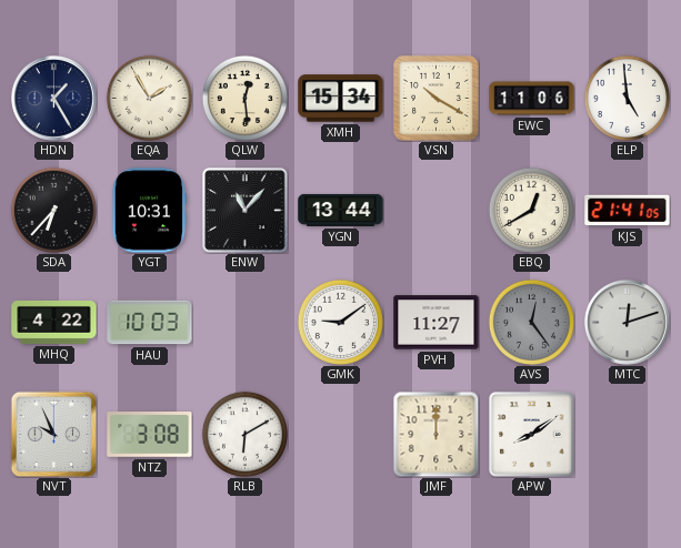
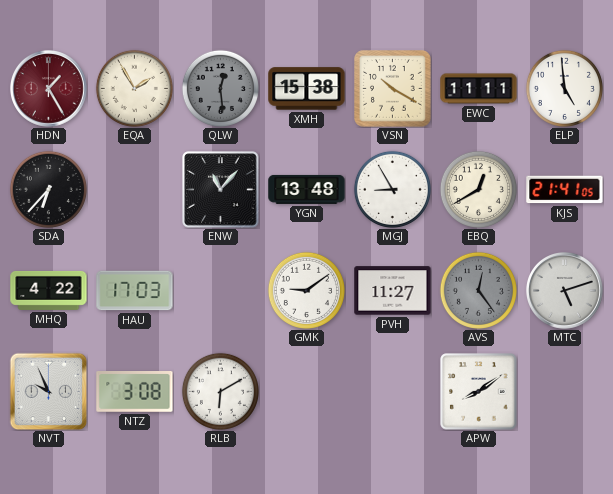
HDN dial: navy -> burgundy
QLW dial: cream -> grey
XMH: 15:34 -> 15:38
EWC: 11:06 -> 11:11
YGT: 10:31 -> none
YGN: 13:44 -> 13:48
MGJ: none -> 8:55
HAU: 10:03 -> 17:03
MTC: 12:12 -> 5:12
JMF: 12:00 -> none
